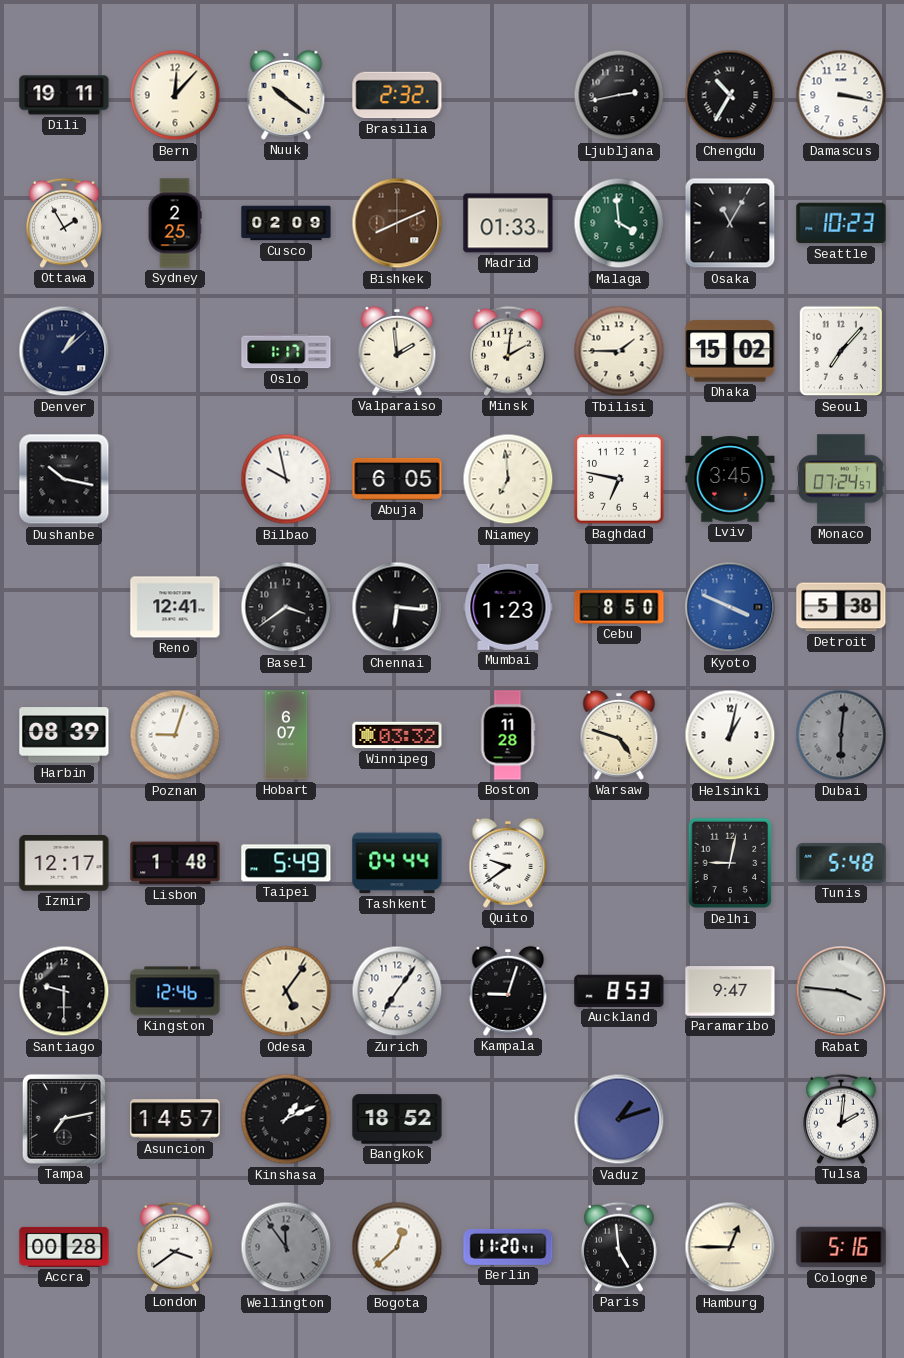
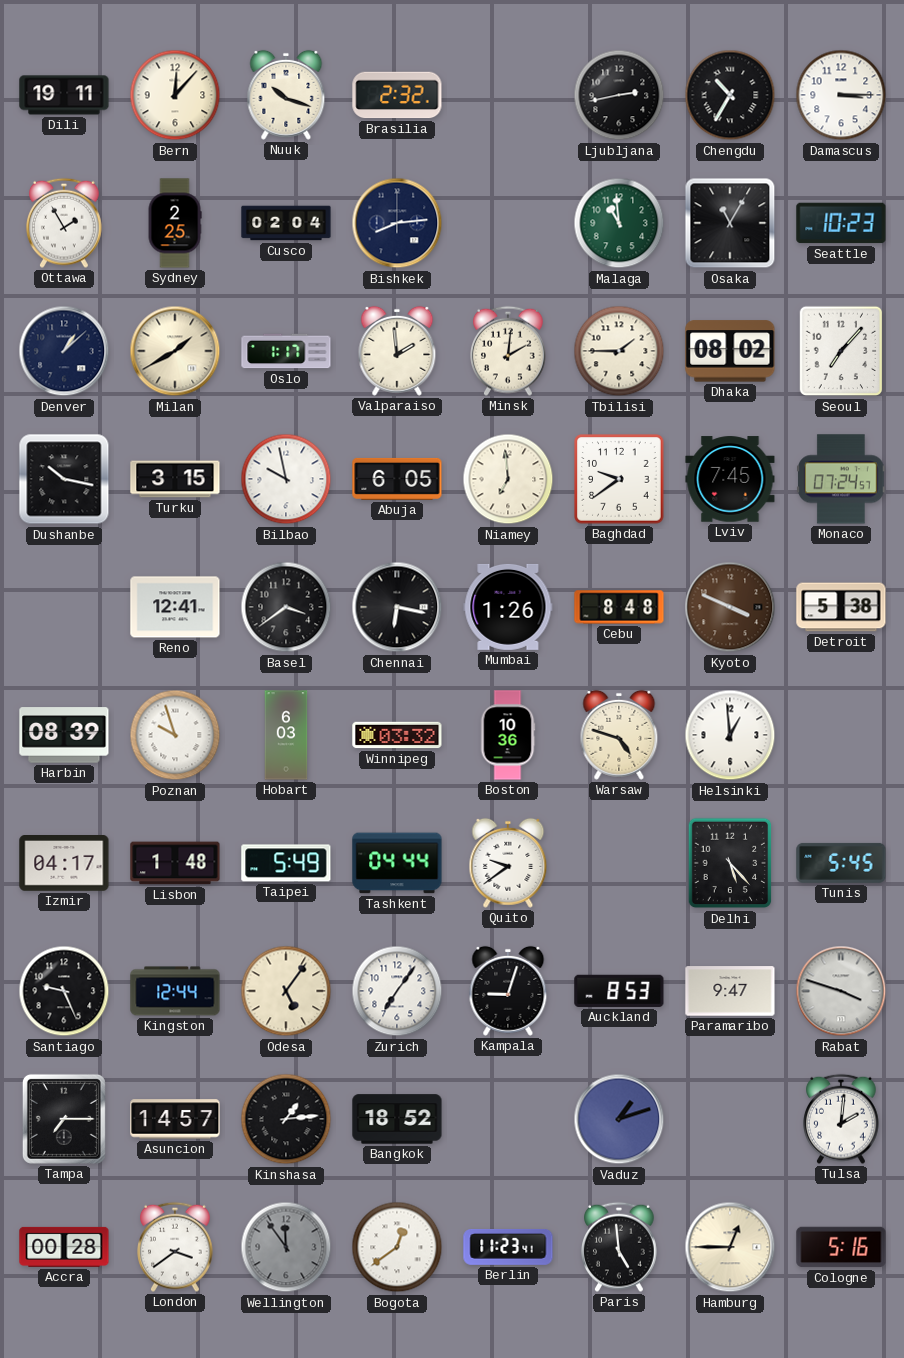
Nuuk: 10:21 -> 10:18
Damascus: 3:17 -> 3:15
Cusco: 02:09 -> 02:04
Bishkek: 8:11 -> 8:14
Bishkek dial: brown -> navy
Madrid: 01:33 -> none
Malaga: 3:59 -> 10:59
Milan: none -> 1:40
Dhaka: 15:02 -> 08:02
Turku: none -> 3:15
Baghdad: 6:47 -> 9:39
Lviv: 3:45 -> 7:45
Chennai: 6:16 -> 6:17
Mumbai: 1:23 -> 1:26
Cebu: 8:50 -> 8:48
Kyoto dial: blue -> brown
Poznan: 9:03 -> 9:57
Hobart: 6:07 -> 6:03
Boston: 11:28 -> 10:36
Helsinki: 1:02 -> 12:59
Dubai: 6:01 -> none
Izmir: 12:17 -> 04:17
Delhi: 9:02 -> 5:23
Tunis: 5:48 -> 5:45
Santiago: 9:30 -> 9:26
Kingston: 12:46 -> 12:44
Rabat: 3:46 -> 3:48
Tampa: 7:13 -> 7:15
Kinshasa: 1:11 -> 1:14
Bogota: 12:38 -> 12:39
Berlin: 11:20 -> 11:23
